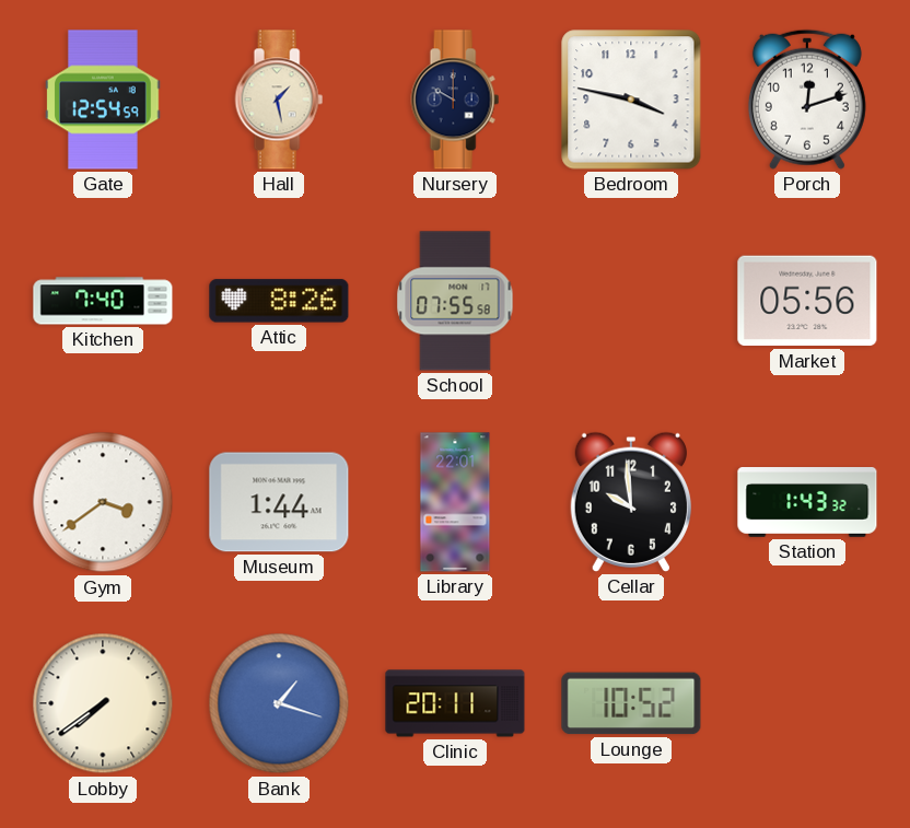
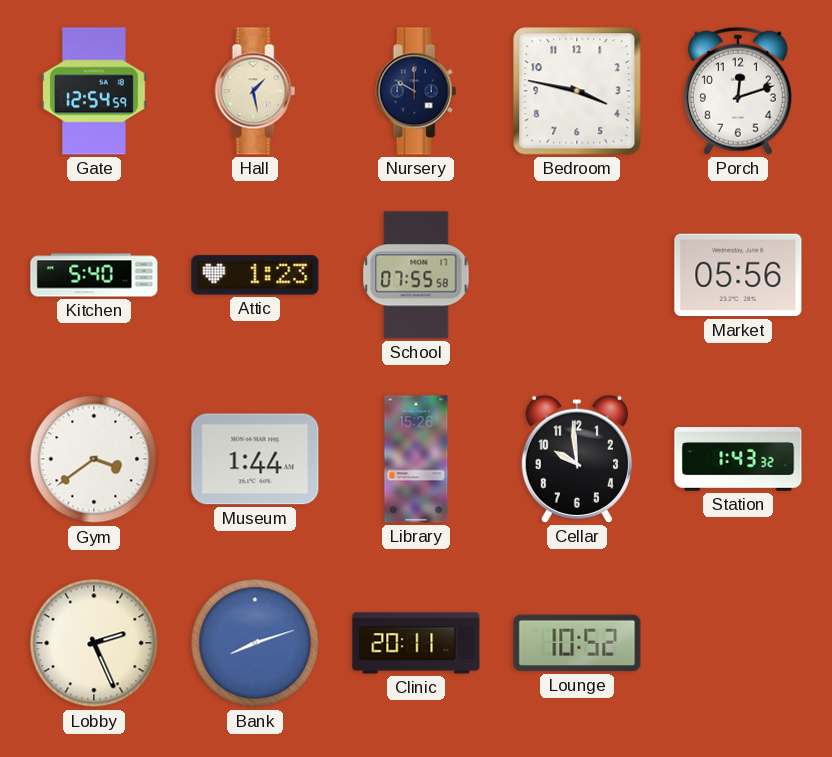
Kitchen: 7:40 -> 5:40
Attic: 8:26 -> 1:23
Library: 22:01 -> 15:26
Lobby: 7:39 -> 2:26
Bank: 1:18 -> 8:12
